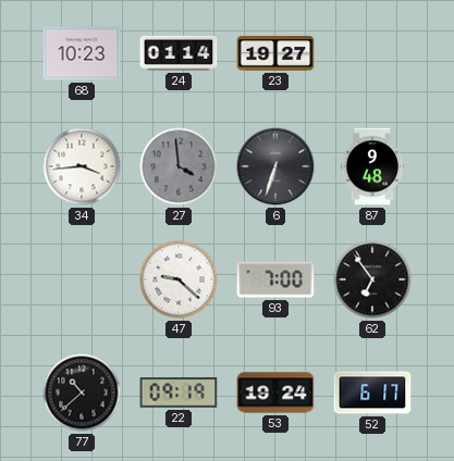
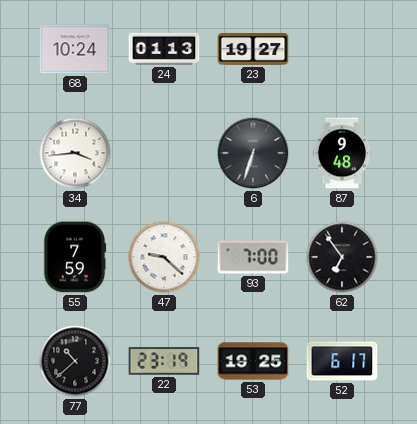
68: 10:23 -> 10:24
24: 01:14 -> 01:13
27: 3:59 -> none
55: none -> 7:59
22: 09:19 -> 23:19
53: 19:24 -> 19:25
